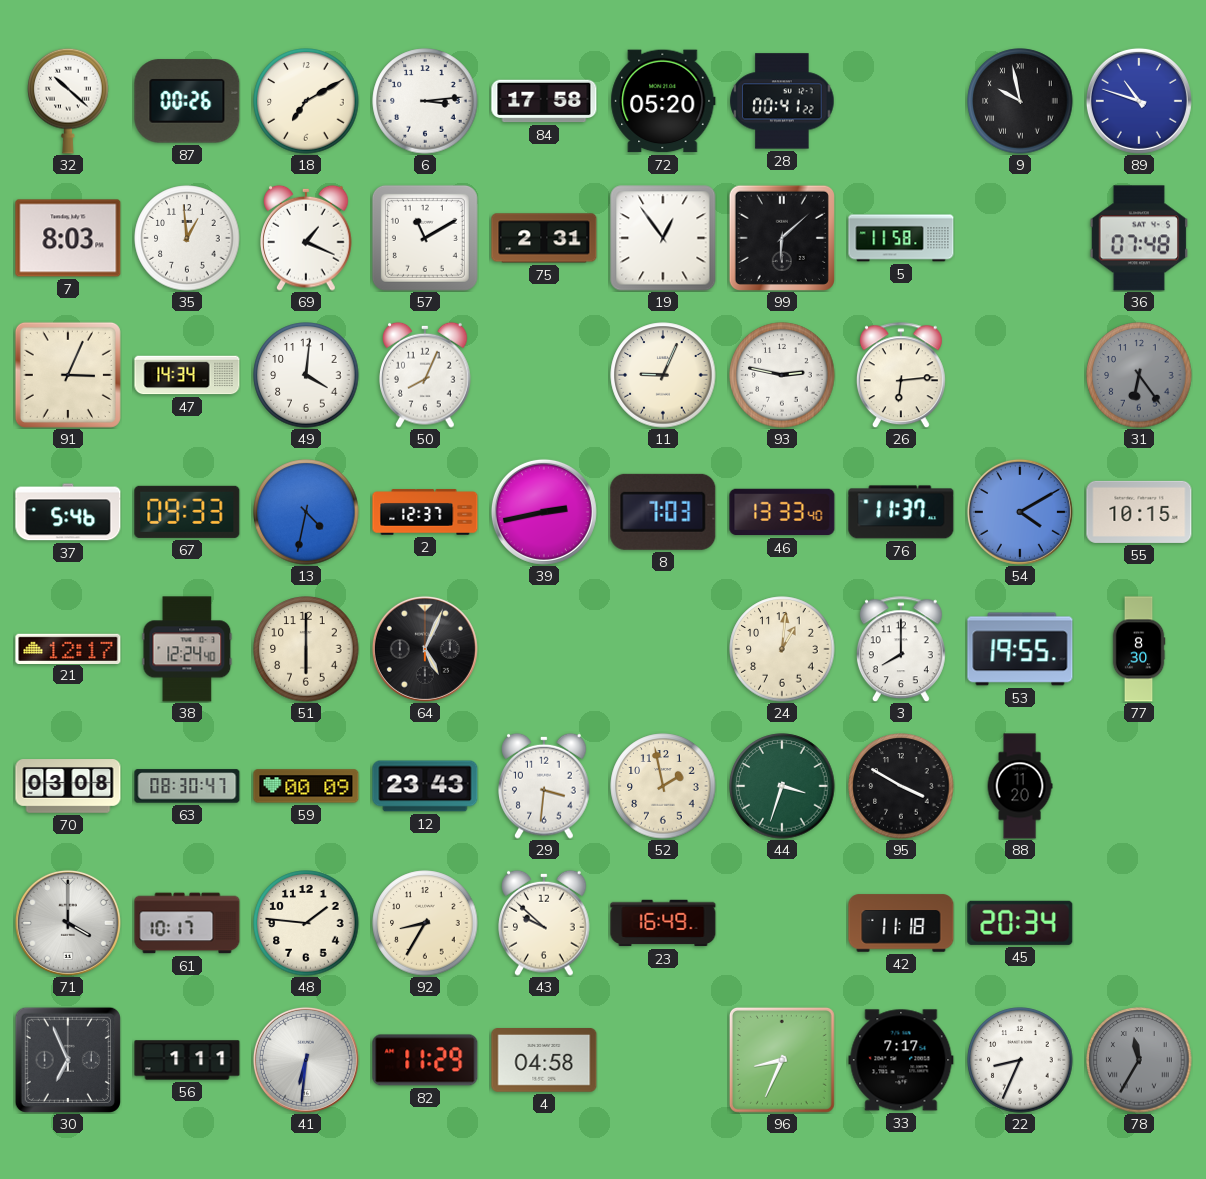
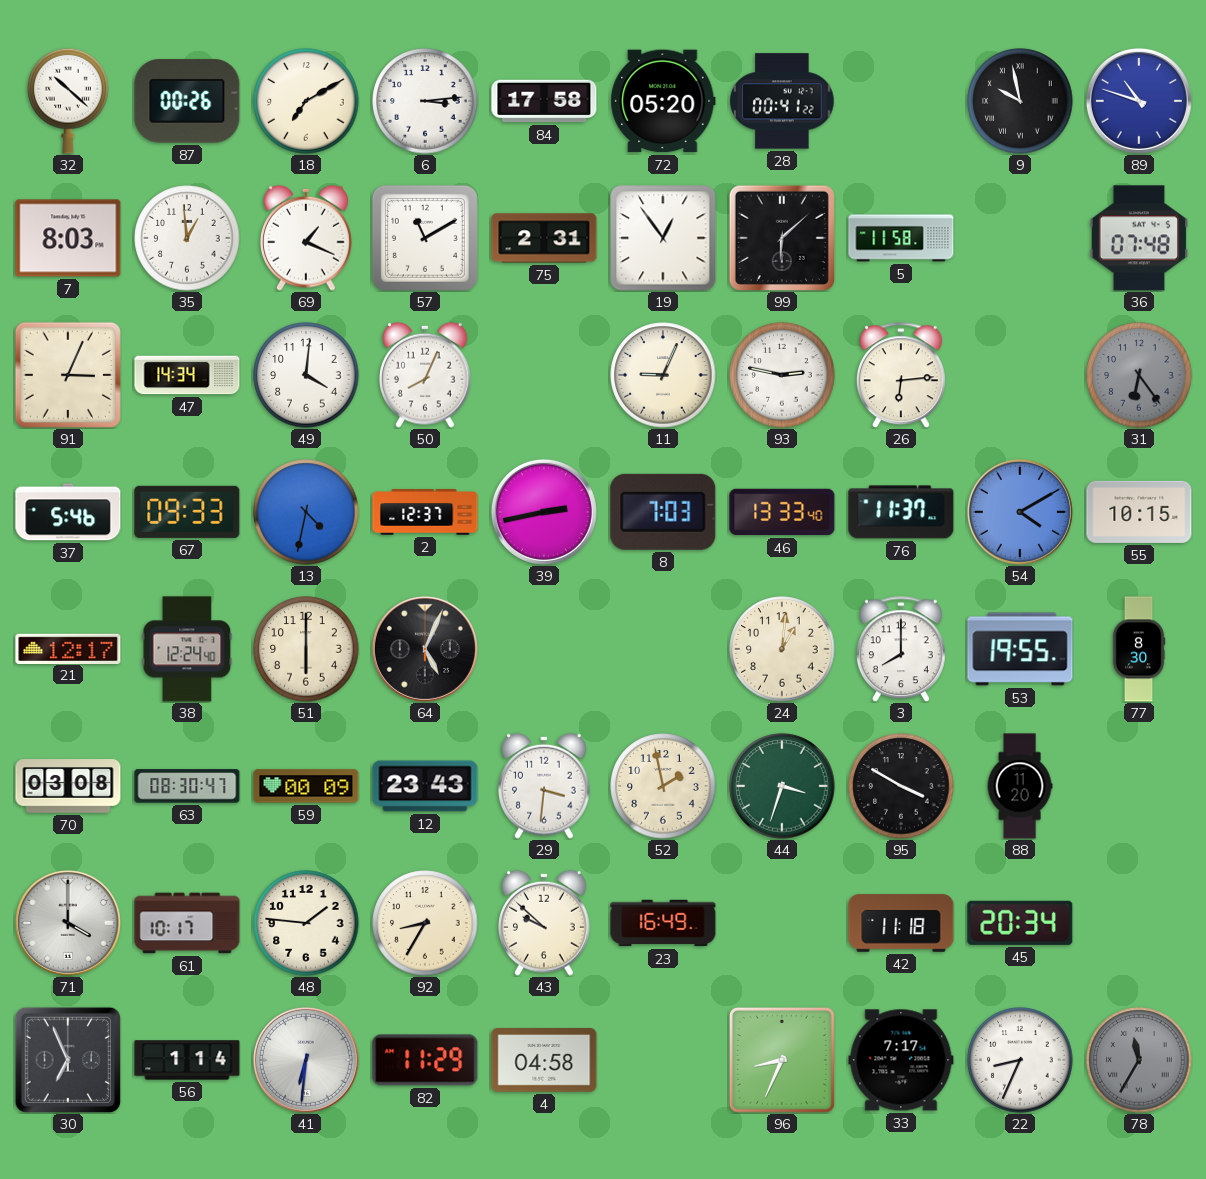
56: 1:11 -> 1:14
